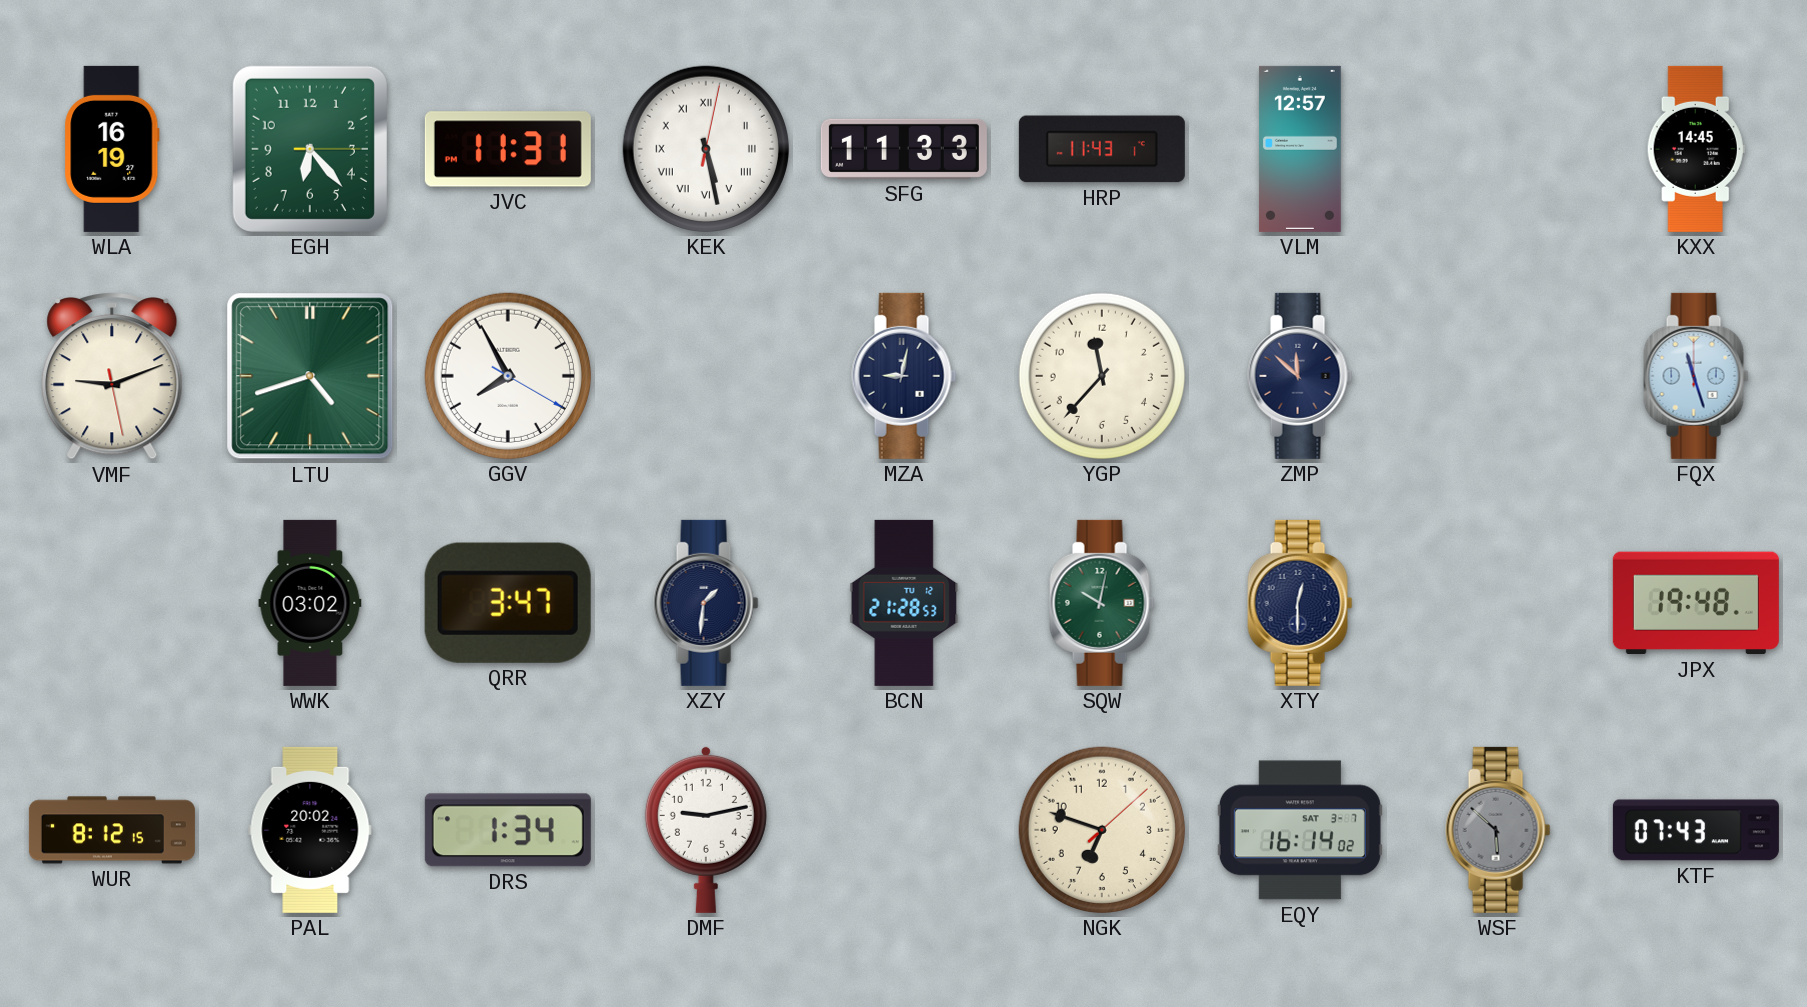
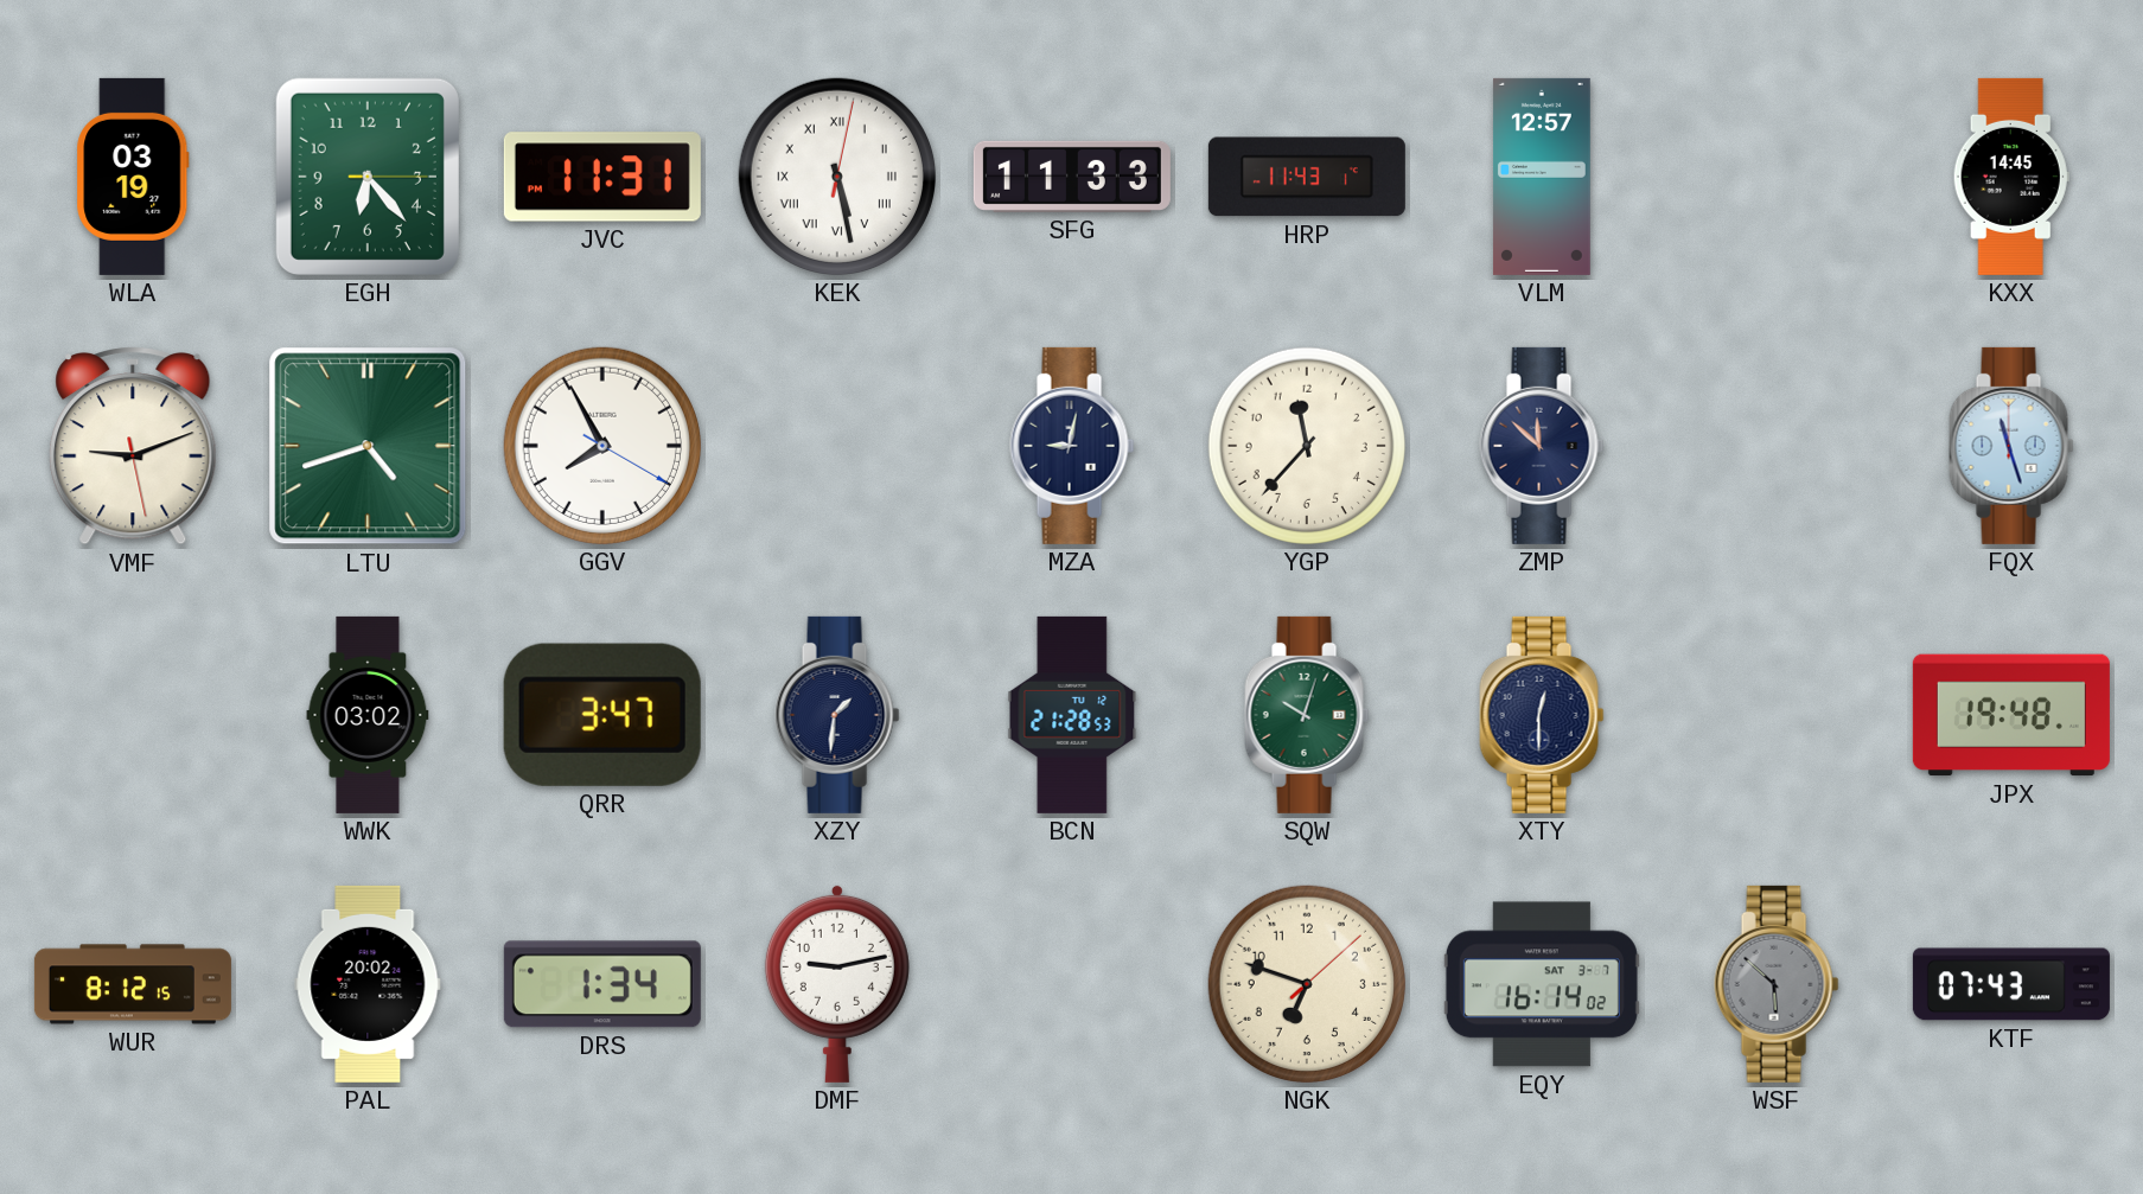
WLA: 16:19 -> 03:19
SQW: 10:02 -> 10:03
